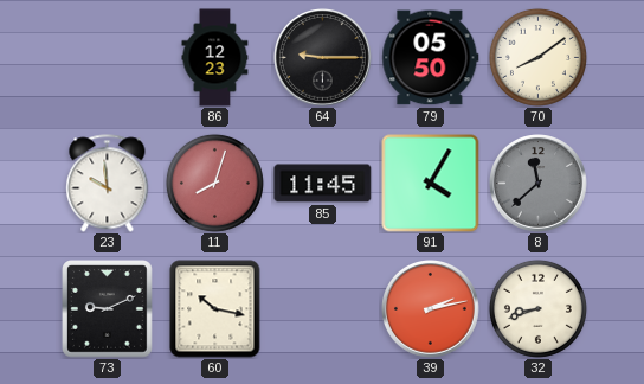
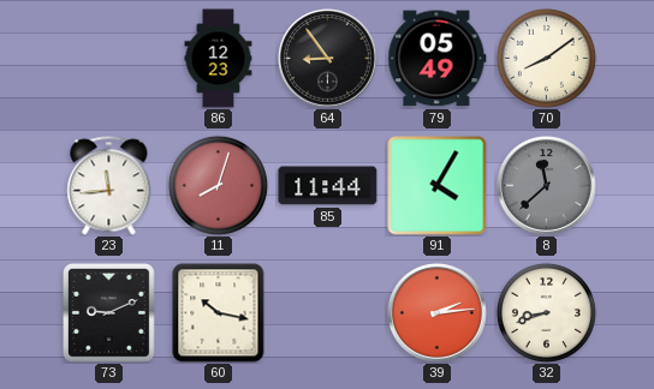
64: 9:15 -> 8:54
79: 05:50 -> 05:49
23: 9:59 -> 11:44
85: 11:45 -> 11:44
39: 2:13 -> 2:14
